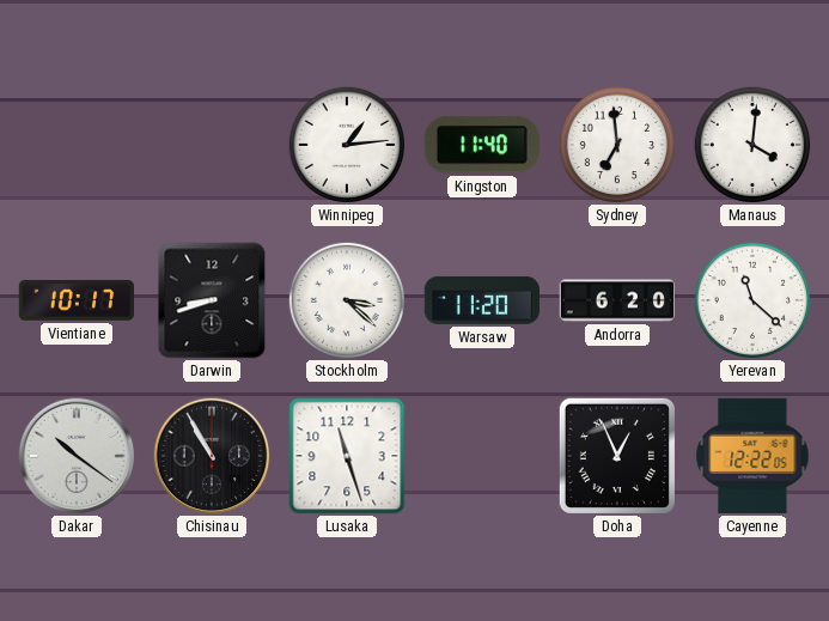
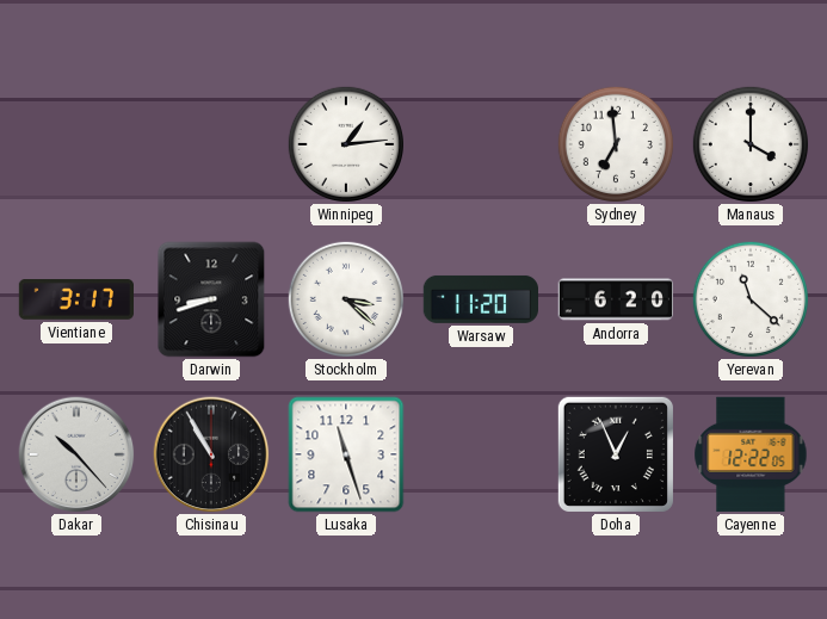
Kingston: 11:40 -> none
Manaus: 4:01 -> 4:00
Vientiane: 10:17 -> 3:17
Dakar: 10:21 -> 10:23
